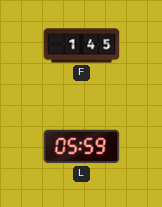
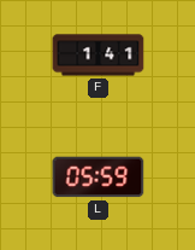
F: 1:45 -> 1:41
